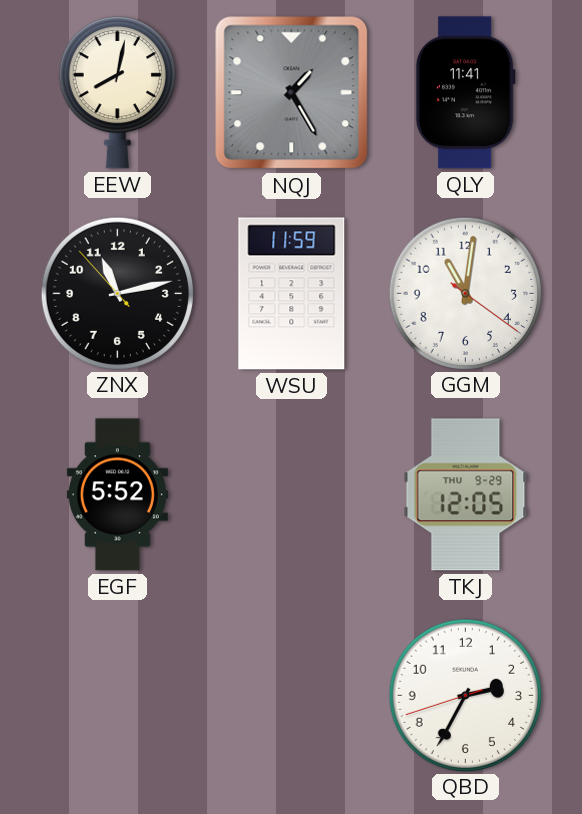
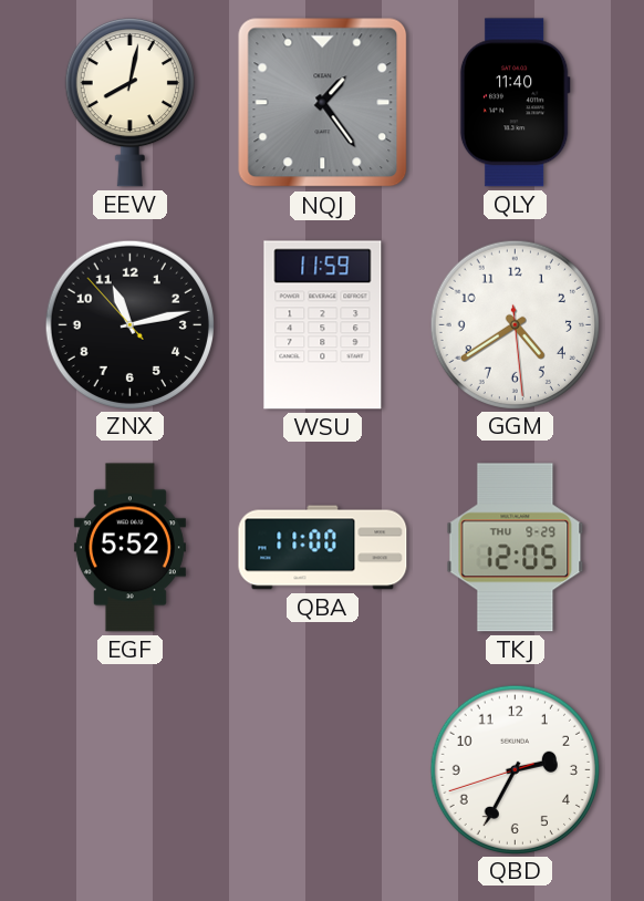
NQJ: 1:25 -> 1:24
QLY: 11:41 -> 11:40
GGM: 11:01 -> 4:39
QBA: none -> 11:00
